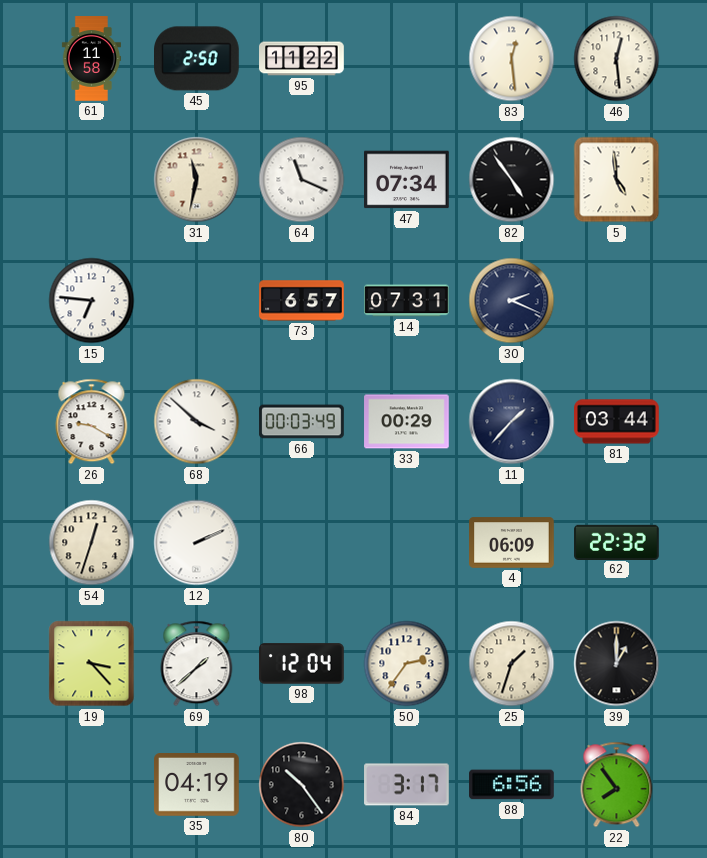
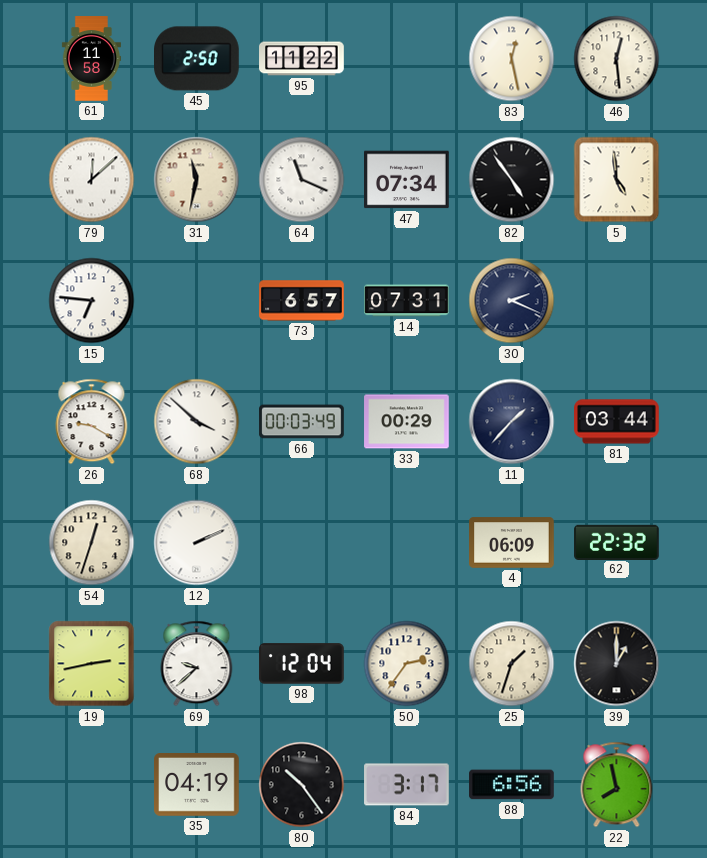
83: 12:29 -> 12:28
79: none -> 12:08
19: 3:23 -> 2:43
69: 1:38 -> 9:38
22: 7:54 -> 7:58
